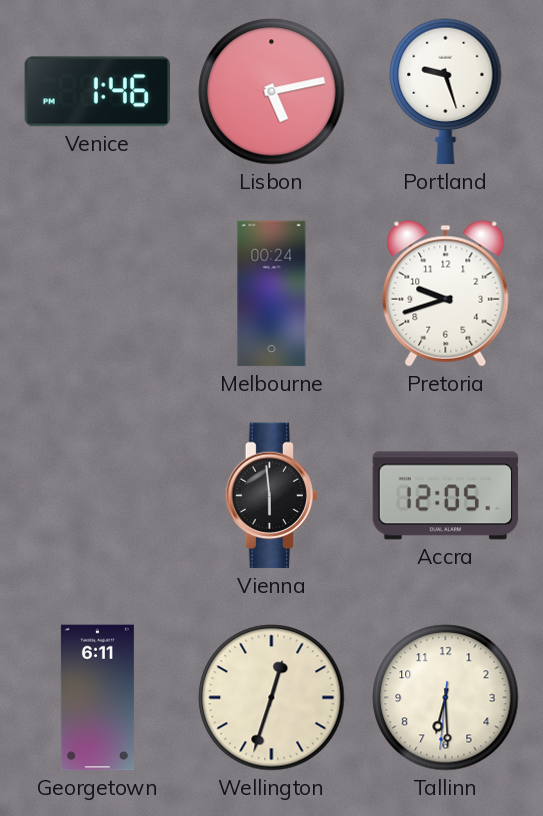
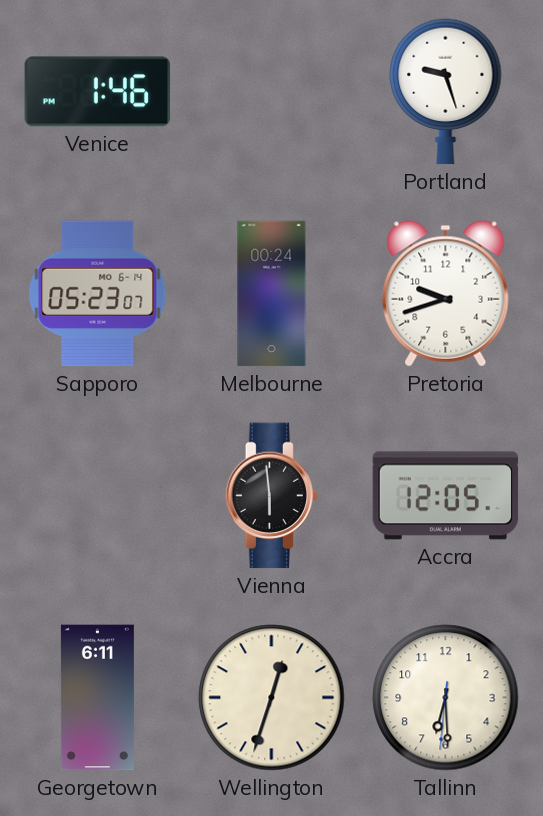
Lisbon: 5:13 -> none
Sapporo: none -> 05:23
